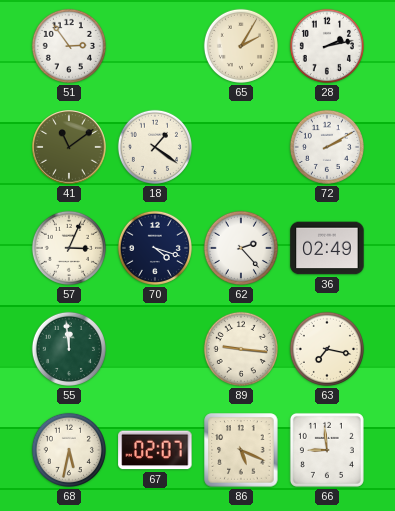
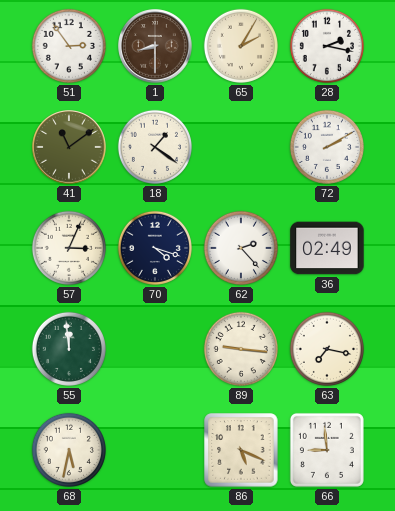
1: none -> 8:30
28: 2:13 -> 2:17
67: 02:07 -> none
